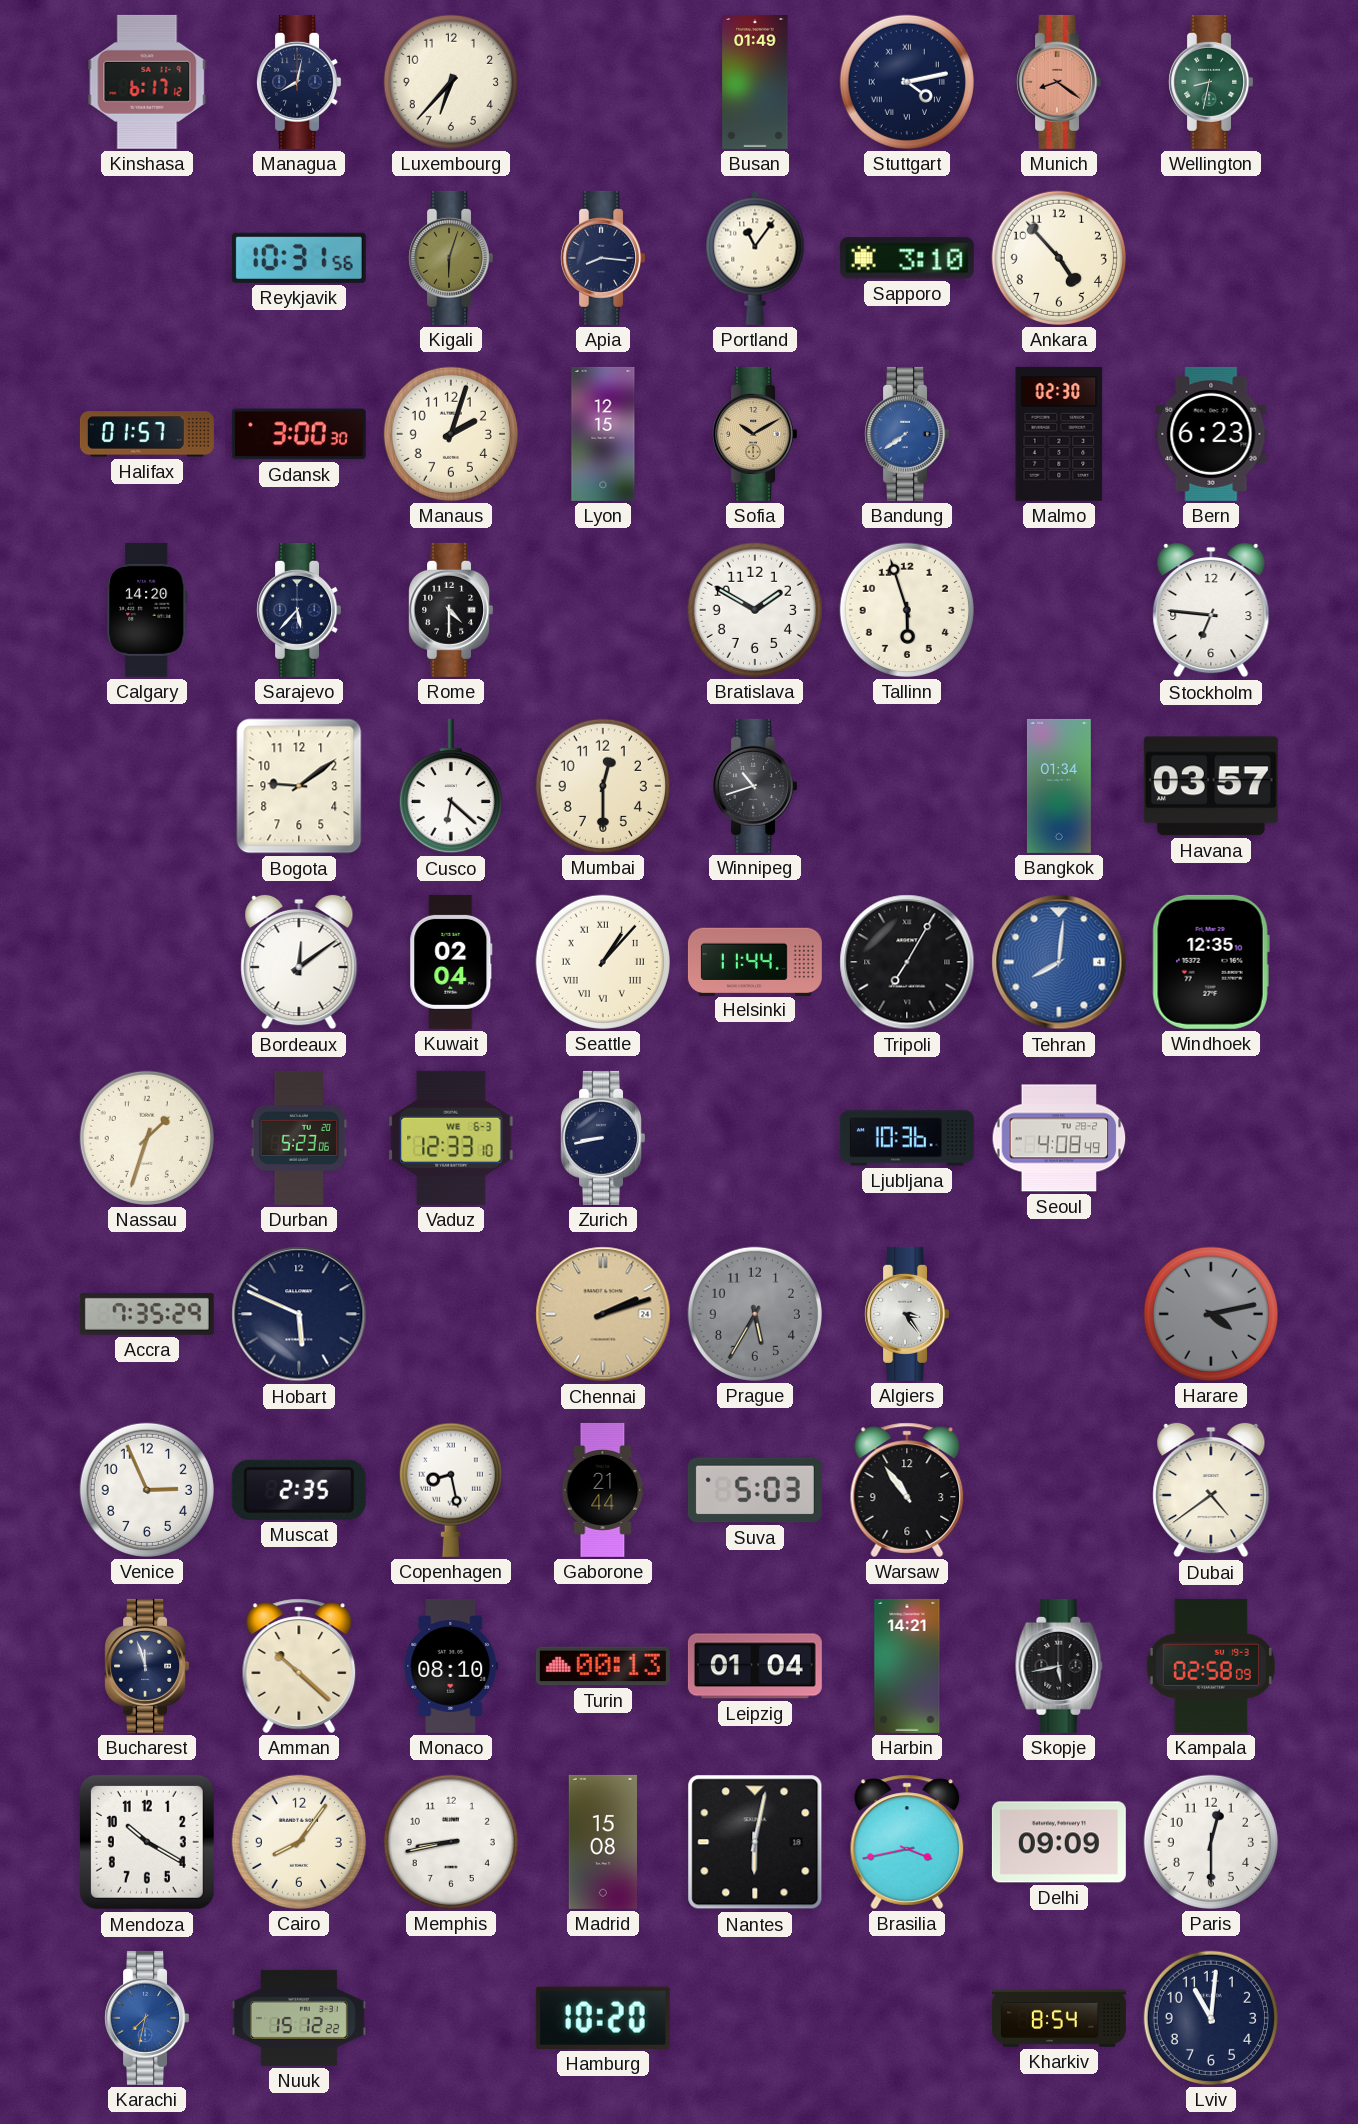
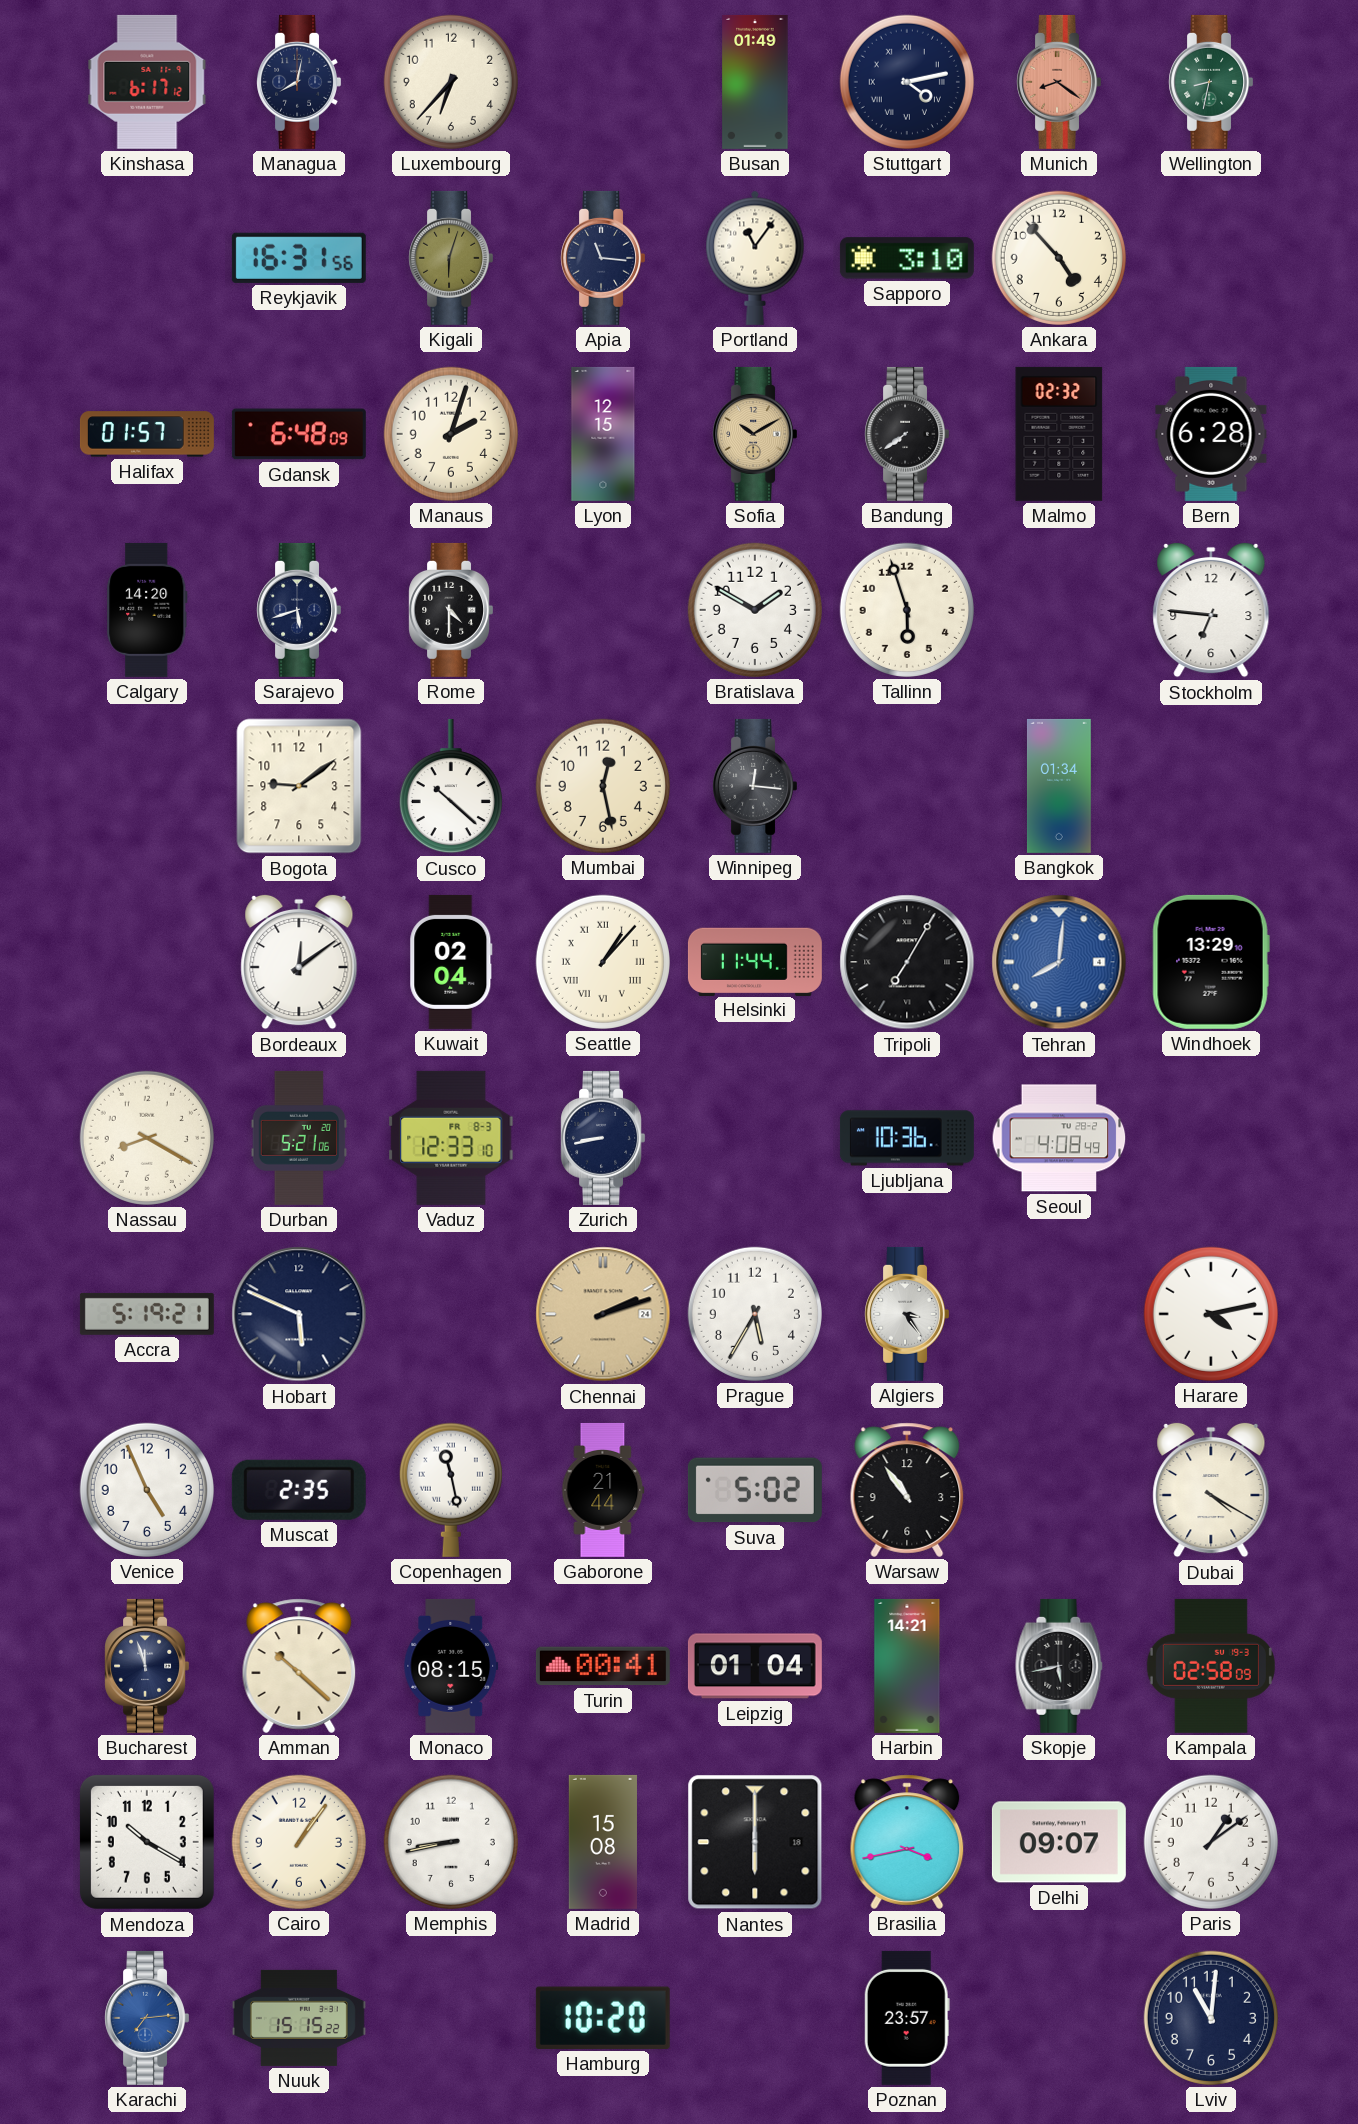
Reykjavik: 10:31 -> 16:31
Apia: 8:16 -> 11:16
Gdansk: 3:00 -> 6:48
Bandung dial: blue -> black
Malmo: 02:30 -> 02:32
Bern: 6:23 -> 6:28
Sarajevo: 5:37 -> 5:42
Cusco: 6:22 -> 10:22
Mumbai: 12:30 -> 12:28
Winnipeg: 10:42 -> 12:16
Havana: 03:57 -> none
Windhoek: 12:35 -> 13:29
Nassau: 1:33 -> 8:20
Durban: 5:23 -> 5:21
Vaduz date: WE 6-3 -> FR 8-3
Accra: 7:35 -> 5:19
Prague dial: grey -> white
Harare dial: grey -> white
Venice: 2:56 -> 4:56
Copenhagen: 8:28 -> 11:28
Suva: 5:03 -> 5:02
Dubai: 4:39 -> 4:20
Monaco: 08:10 -> 08:15
Turin: 00:13 -> 00:41
Cairo: 8:06 -> 1:06
Nantes: 6:02 -> 6:00
Delhi: 09:09 -> 09:07
Paris: 12:30 -> 1:09
Karachi: 7:32 -> 7:14
Nuuk: 15:12 -> 15:15
Poznan: none -> 23:57
Kharkiv: 8:54 -> none
